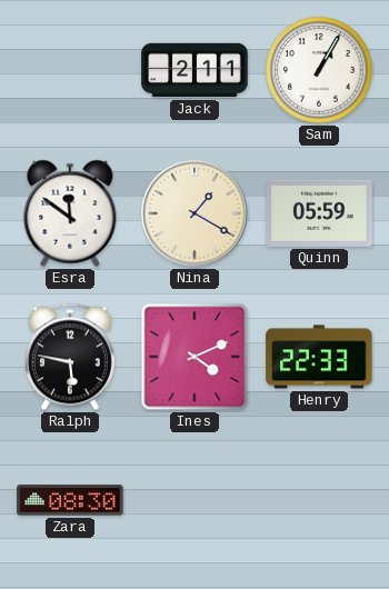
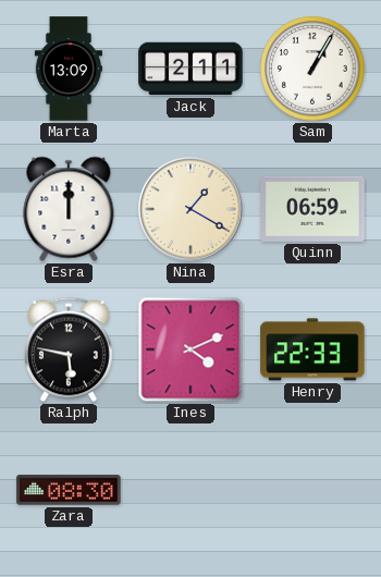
Marta: none -> 13:09
Esra: 11:51 -> 12:00
Quinn: 05:59 -> 06:59
